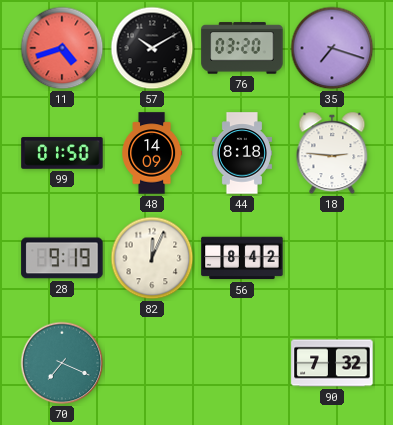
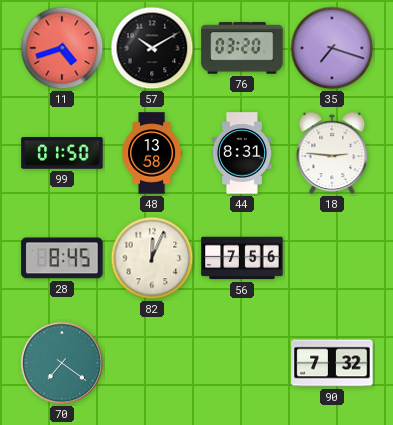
48: 14:09 -> 13:58
44: 8:18 -> 8:31
28: 9:19 -> 8:45
56: 8:42 -> 7:56
70: 7:19 -> 7:21
